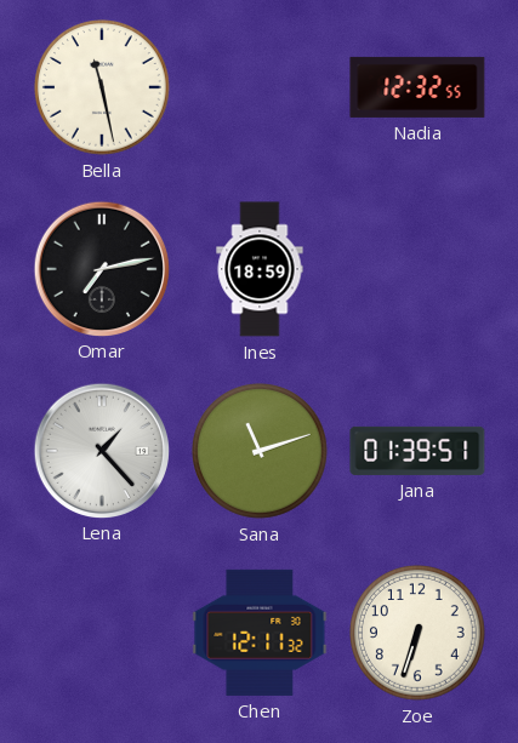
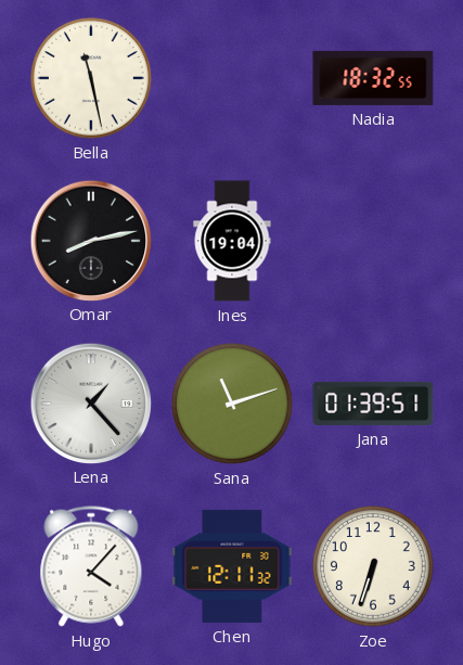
Nadia: 12:32 -> 18:32
Omar: 7:13 -> 8:13
Ines: 18:59 -> 19:04
Hugo: none -> 4:07
